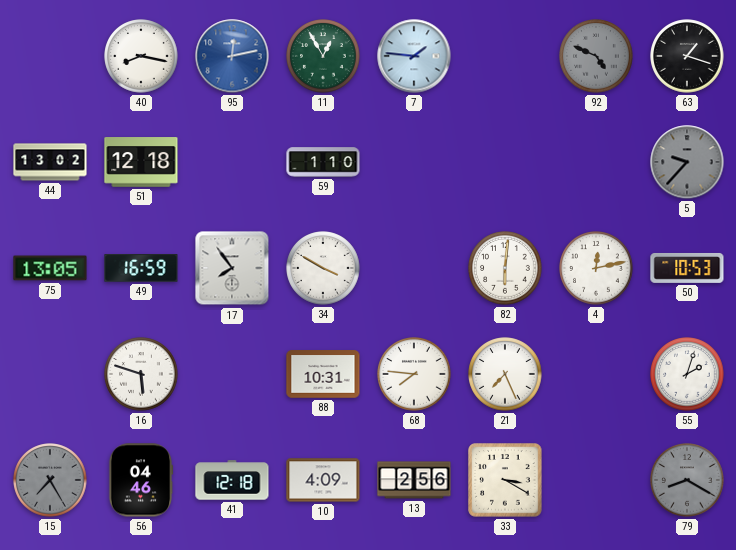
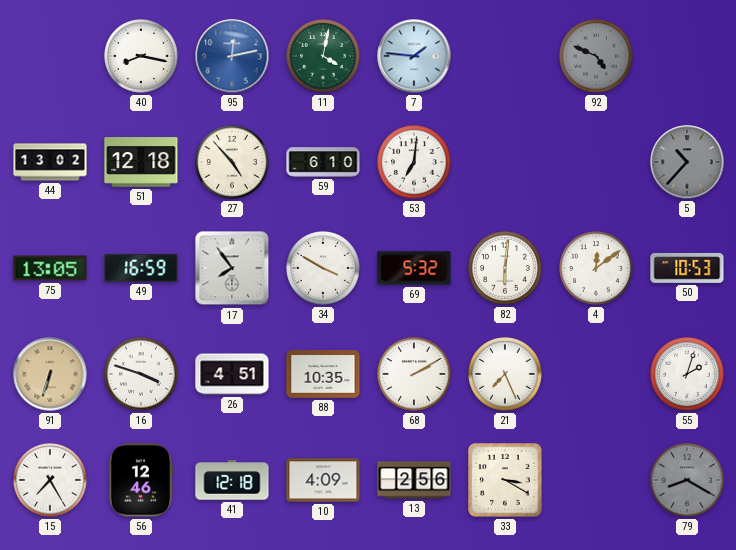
11: 12:55 -> 4:02
63: 1:18 -> none
27: none -> 4:53
59: 1:10 -> 6:10
53: none -> 7:01
5: 9:37 -> 10:37
69: none -> 5:32
4: 12:13 -> 12:09
91: none -> 6:33
16: 5:48 -> 3:48
26: none -> 4:51
88: 10:31 -> 10:35
68: 7:46 -> 2:10
15 dial: grey -> white
56: 04:46 -> 12:46
